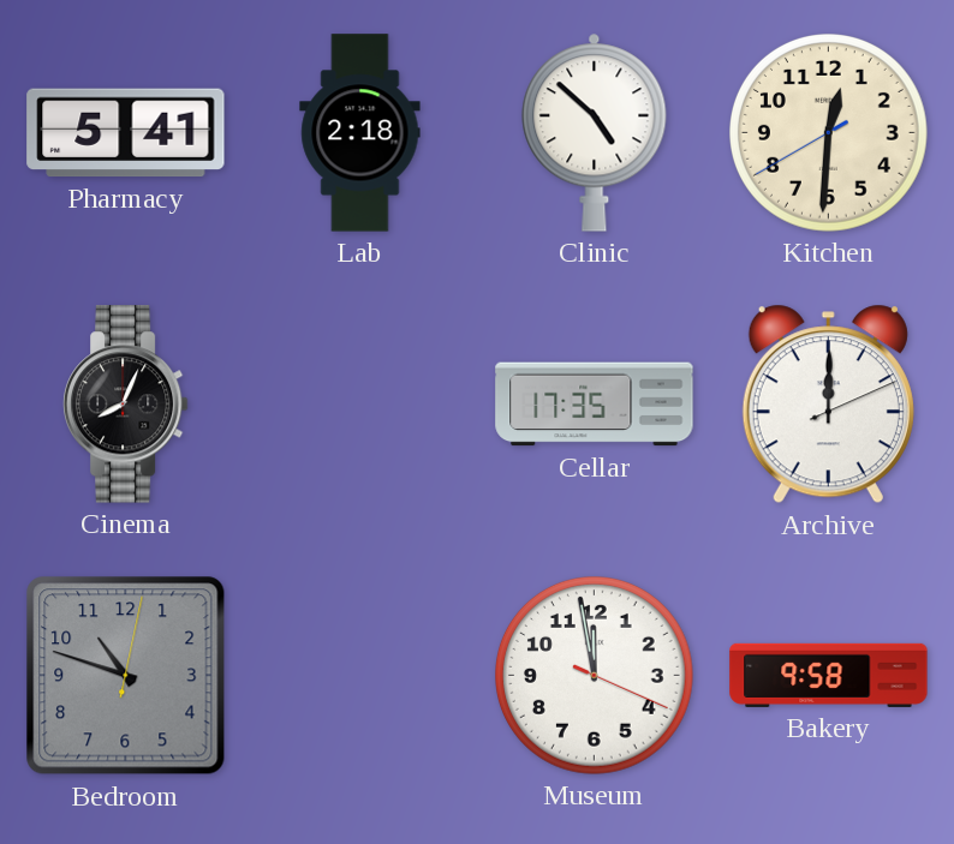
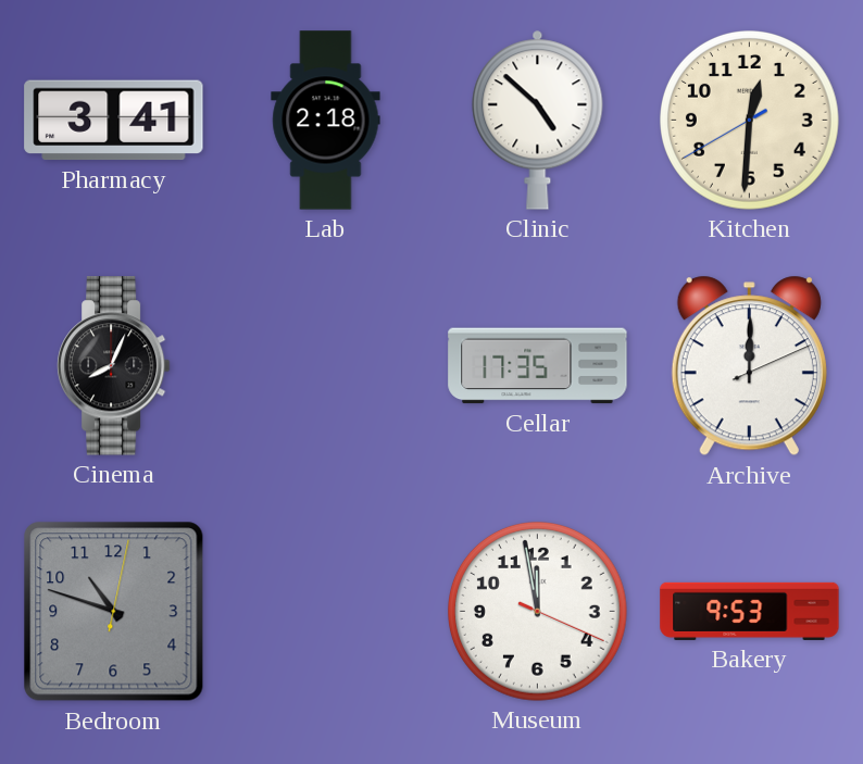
Pharmacy: 5:41 -> 3:41
Bakery: 9:58 -> 9:53
